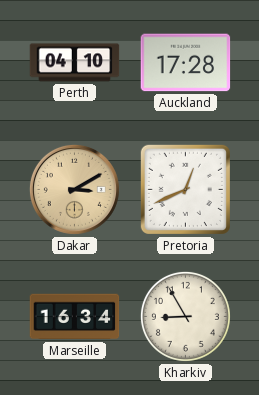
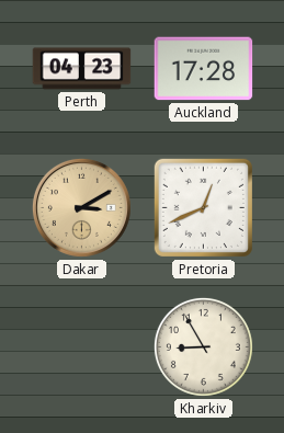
Perth: 04:10 -> 04:23
Marseille: 16:34 -> none
